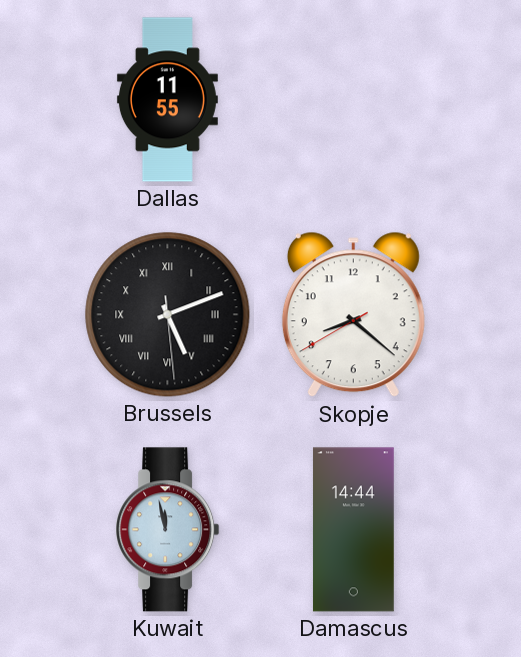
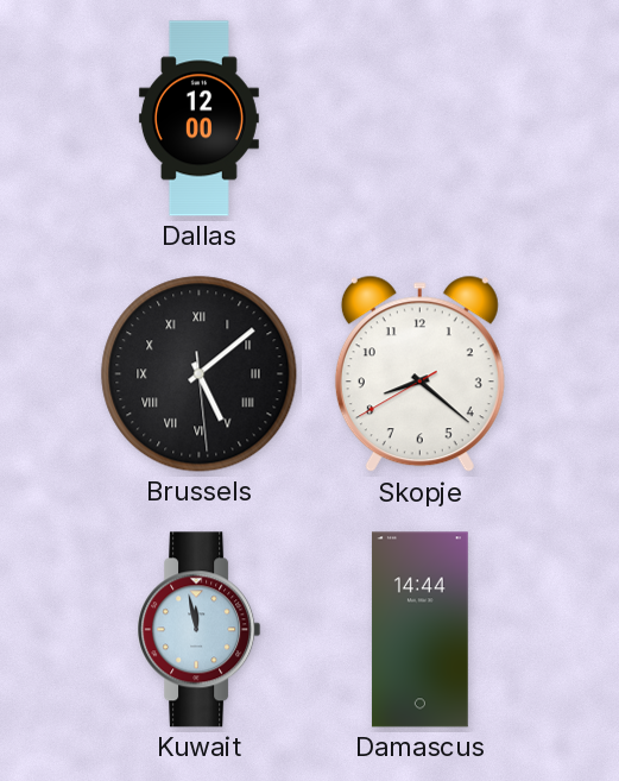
Dallas: 11:55 -> 12:00
Brussels: 5:11 -> 5:08
